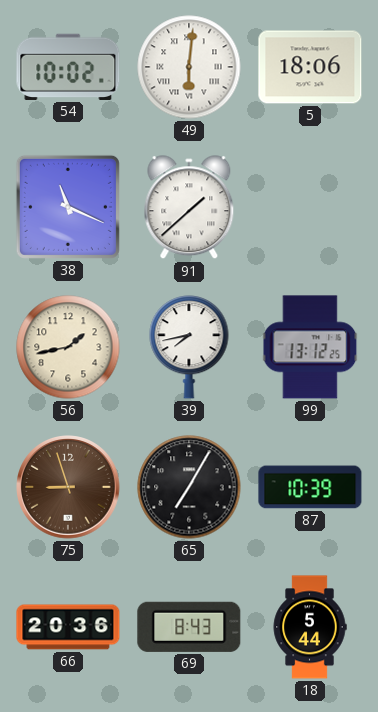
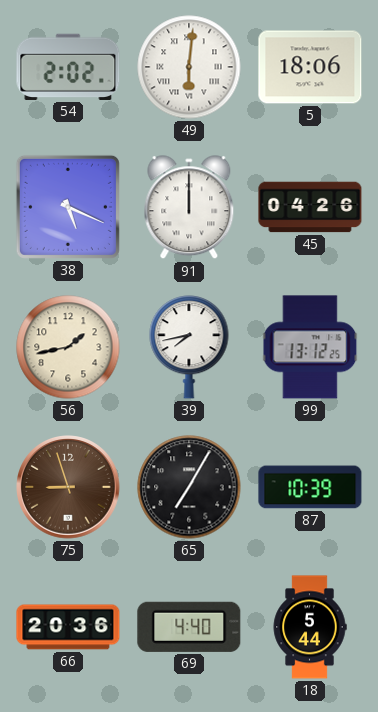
54: 10:02 -> 2:02
38: 11:19 -> 5:19
91: 1:38 -> 12:00
45: none -> 04:26
69: 8:43 -> 4:40
